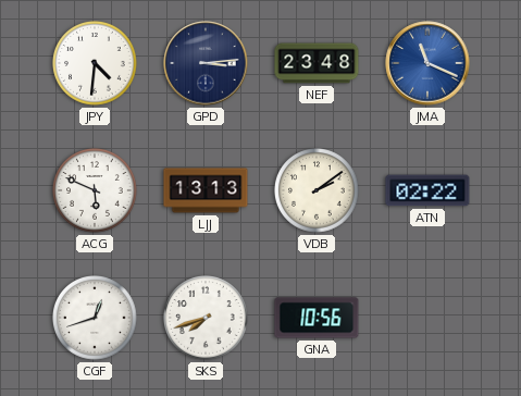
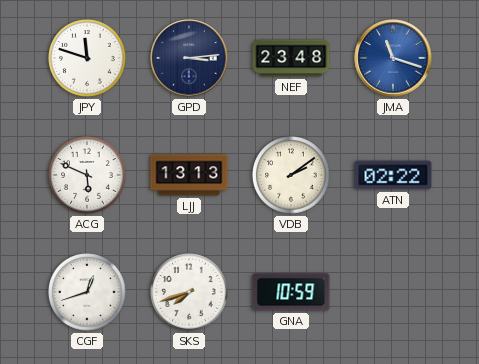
JPY: 4:31 -> 11:48
JMA: 11:19 -> 11:18
GNA: 10:56 -> 10:59
